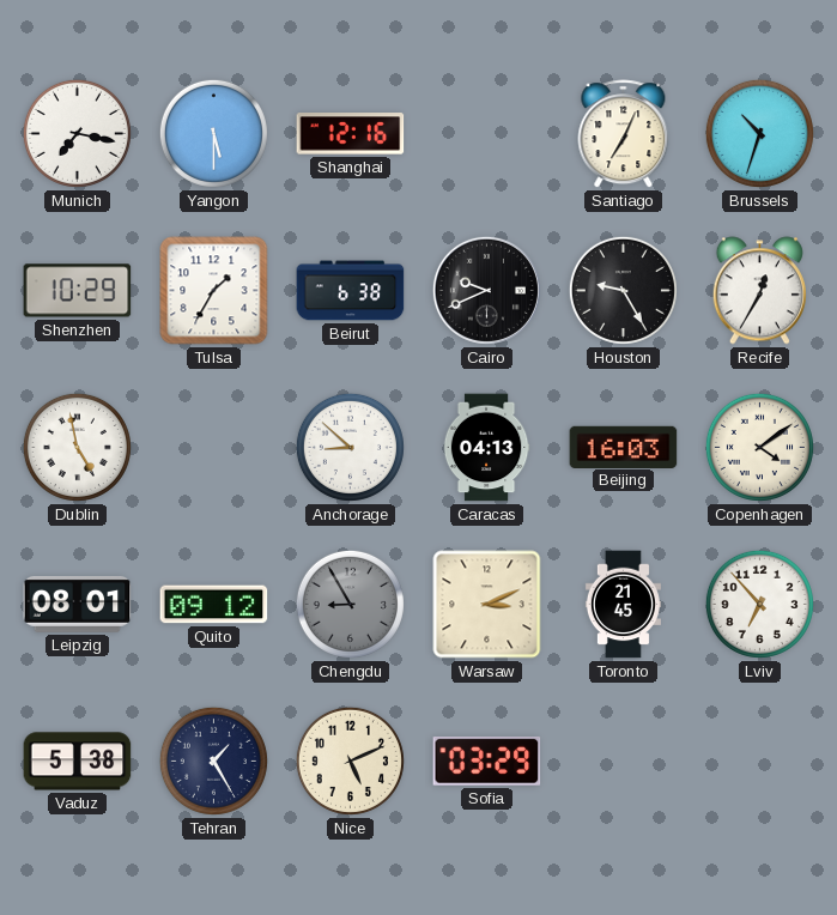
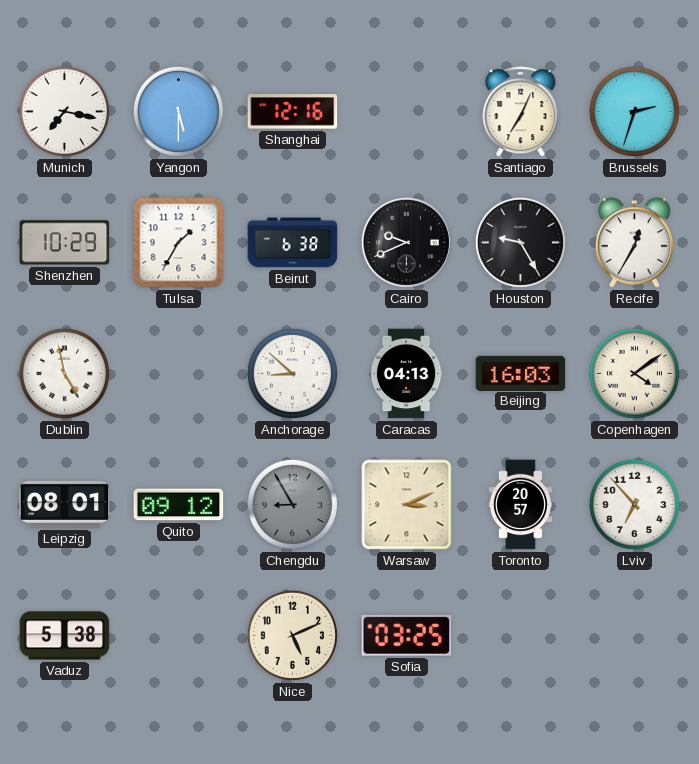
Brussels: 10:33 -> 2:33
Toronto: 21:45 -> 20:57
Tehran: 1:25 -> none
Sofia: 03:29 -> 03:25
